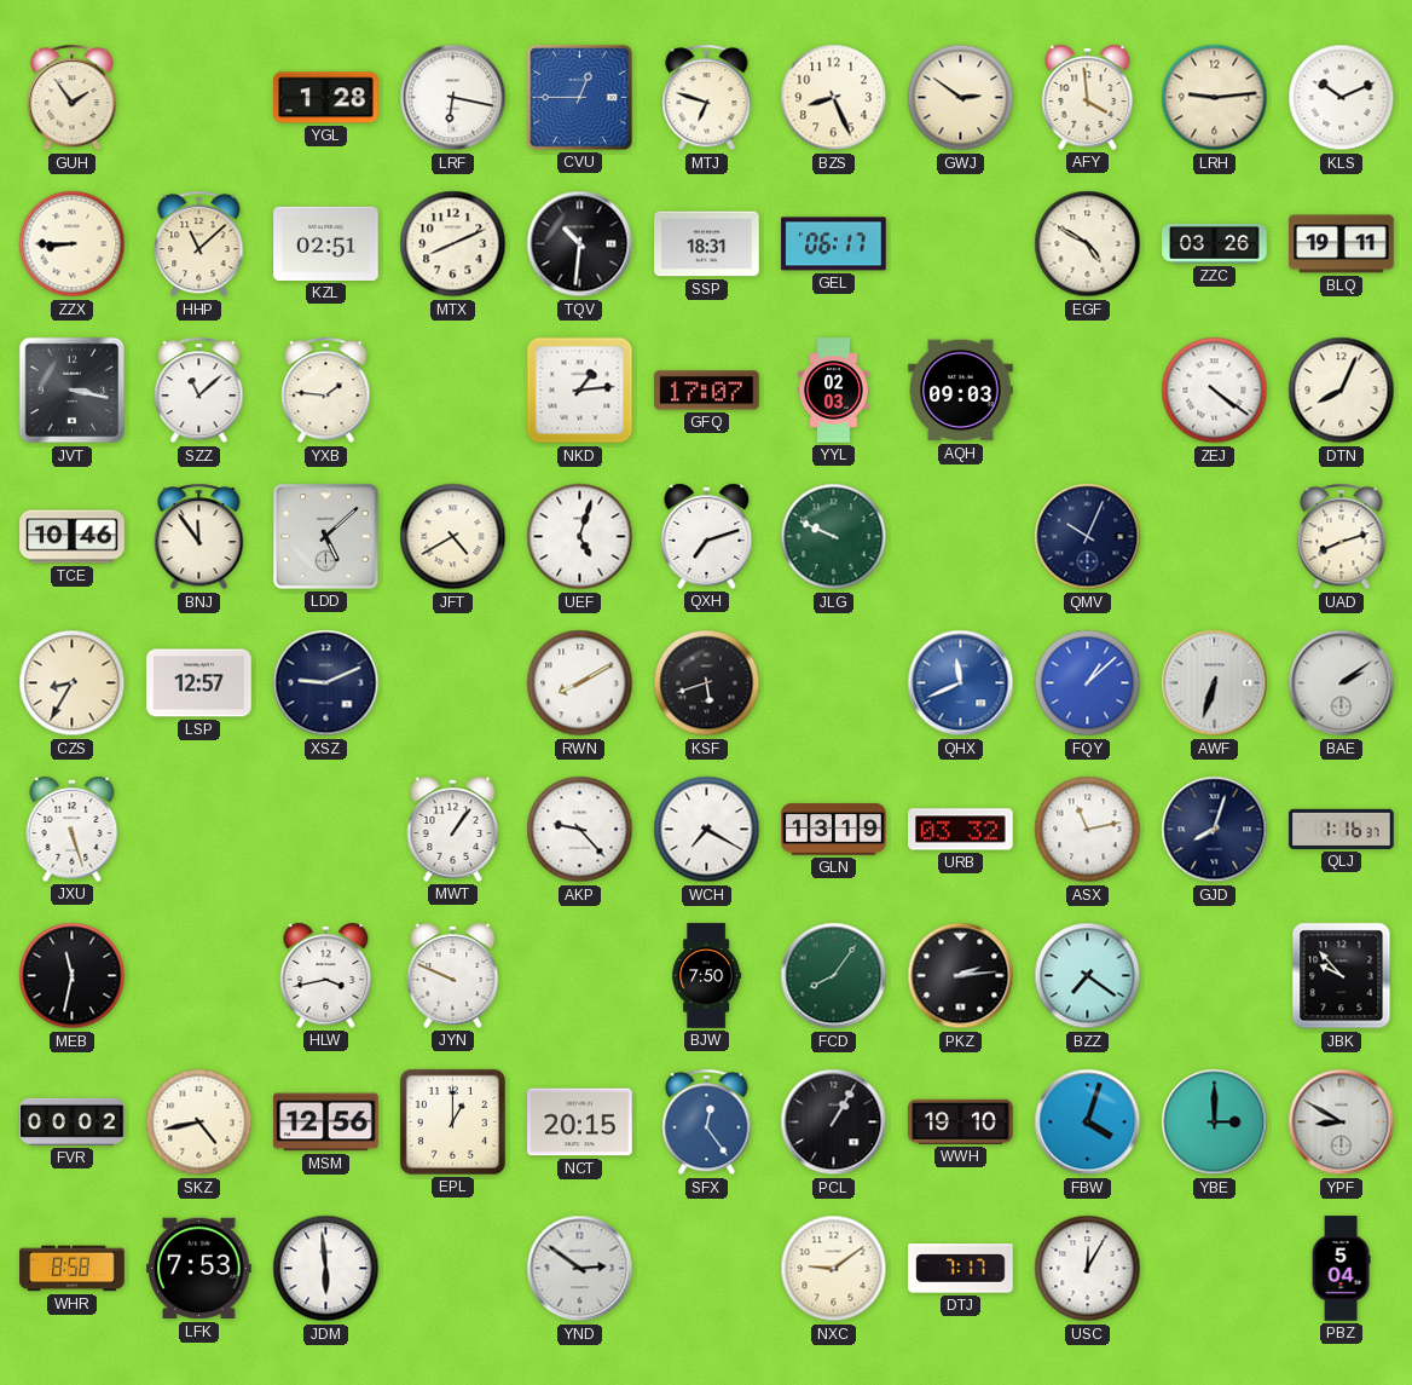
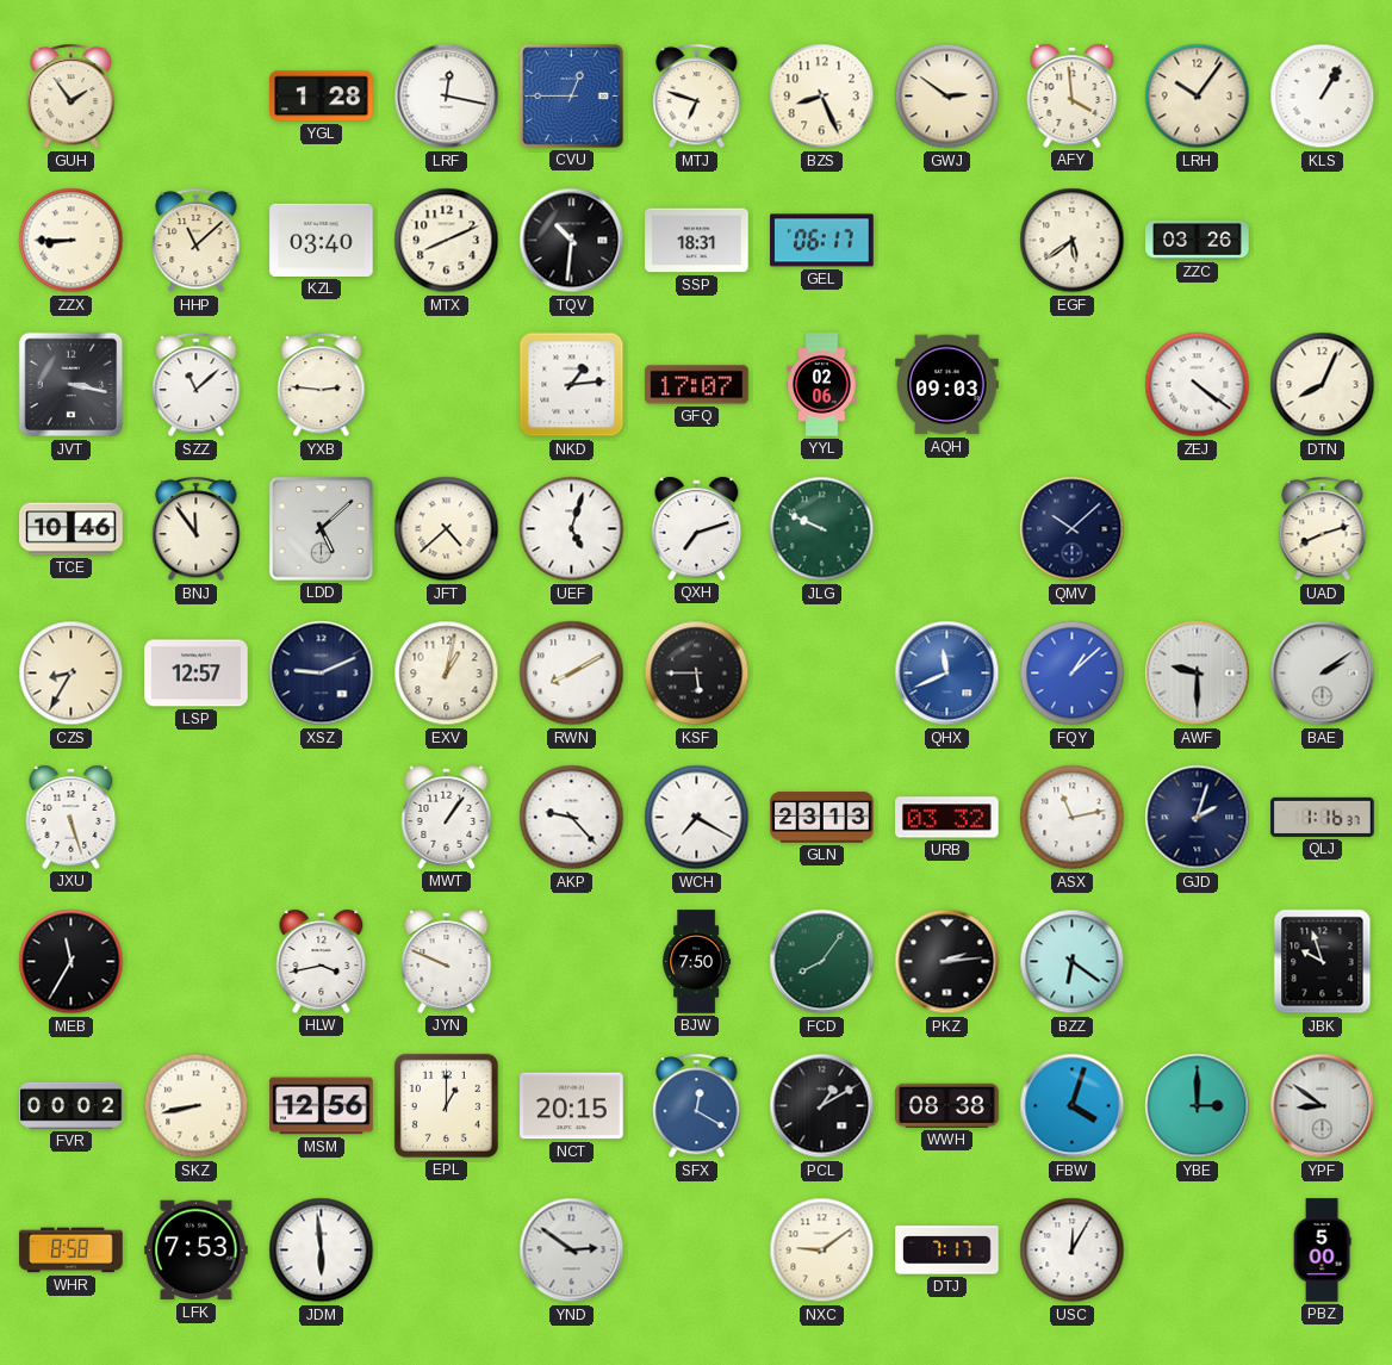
LRF: 6:17 -> 12:17
LRH: 9:14 -> 10:06
KLS: 10:11 -> 1:05
KZL: 02:51 -> 03:40
EGF: 4:50 -> 5:39
BLQ: 19:11 -> none
YXB: 1:46 -> 2:46
YYL: 02:03 -> 02:06
JFT: 4:40 -> 4:38
QMV: 10:04 -> 10:08
EXV: none -> 1:02
KSF: 5:42 -> 5:45
AWF: 6:33 -> 9:30
GLN: 13:19 -> 23:13
GJD: 8:03 -> 2:03
MEB: 11:32 -> 11:35
BZZ: 7:21 -> 6:21
JBK: 9:53 -> 9:57
SKZ: 4:43 -> 8:43
SFX: 12:24 -> 12:20
PCL: 1:05 -> 1:10
WWH: 19:10 -> 08:38
YPF: 8:50 -> 8:51
PBZ: 5:04 -> 5:00
